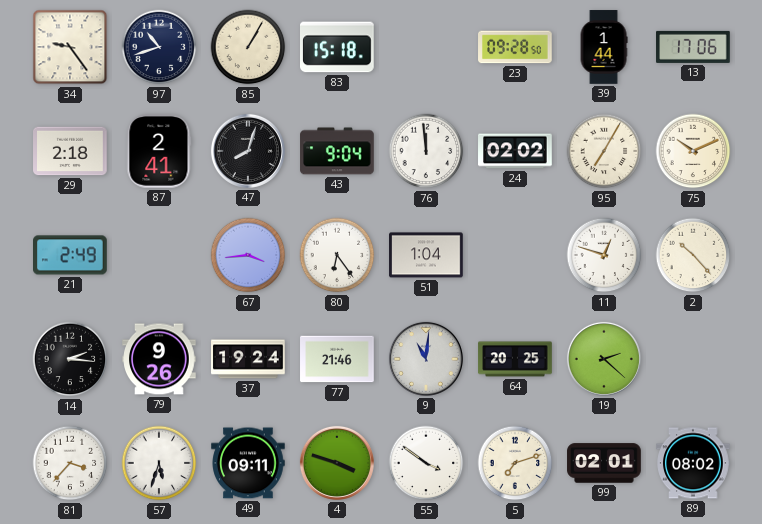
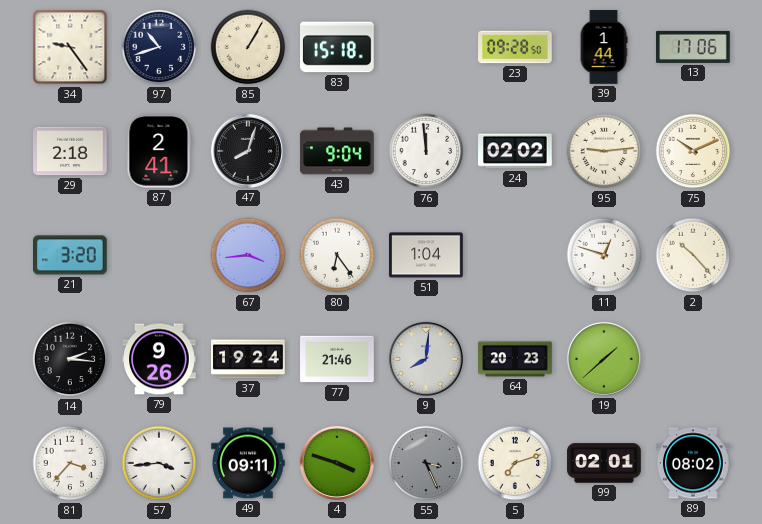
95: 7:05 -> 9:14
21: 2:49 -> 3:20
9: 11:01 -> 8:01
64: 20:25 -> 20:23
19: 2:22 -> 1:38
57: 5:33 -> 3:44
55: 3:51 -> 3:26
55 dial: white -> grey
